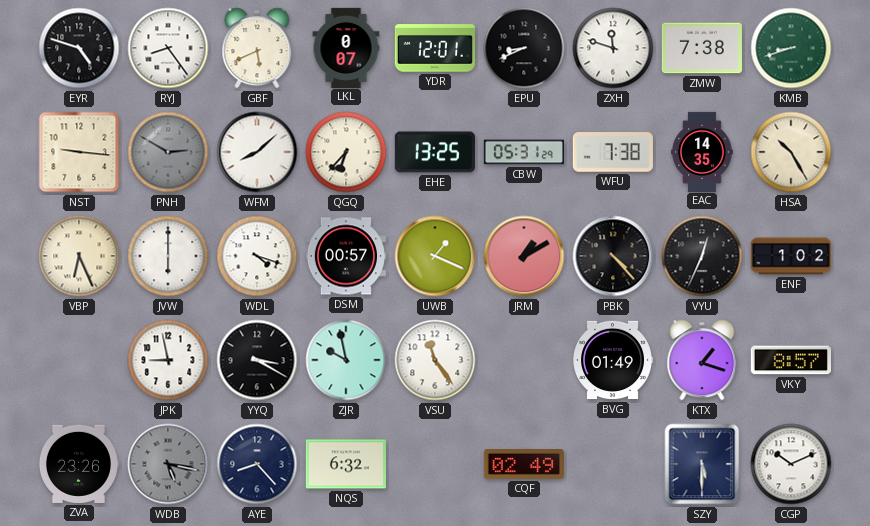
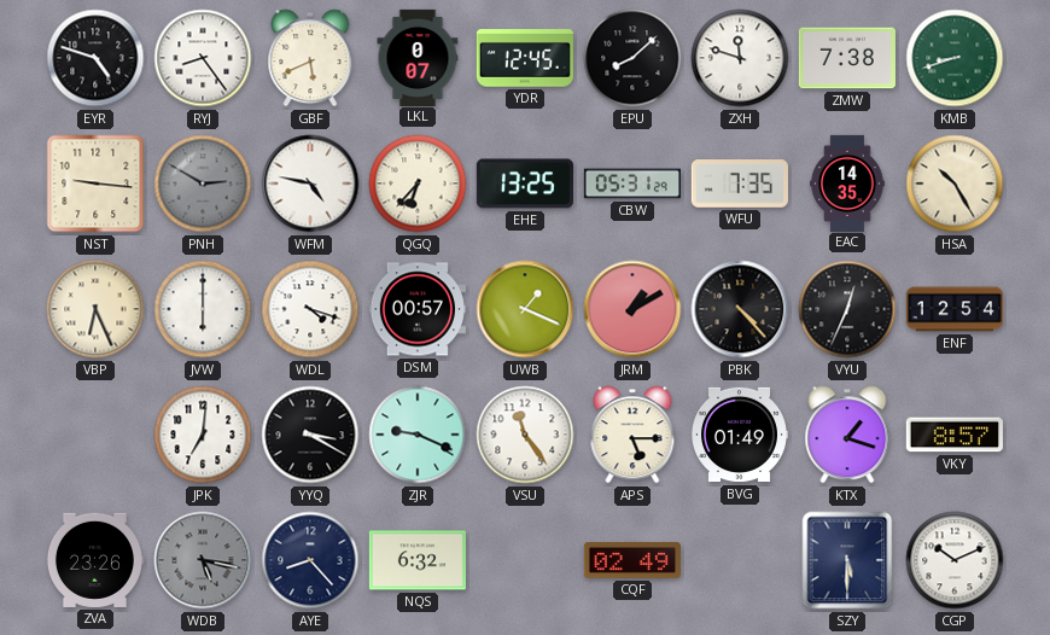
YDR: 12:01 -> 12:45
EPU: 8:41 -> 8:08
WFM: 8:08 -> 4:47
WFU: 7:38 -> 7:35
ENF: 1:02 -> 12:54
JPK: 8:58 -> 7:01
ZJR: 9:58 -> 9:19
APS: none -> 5:15
